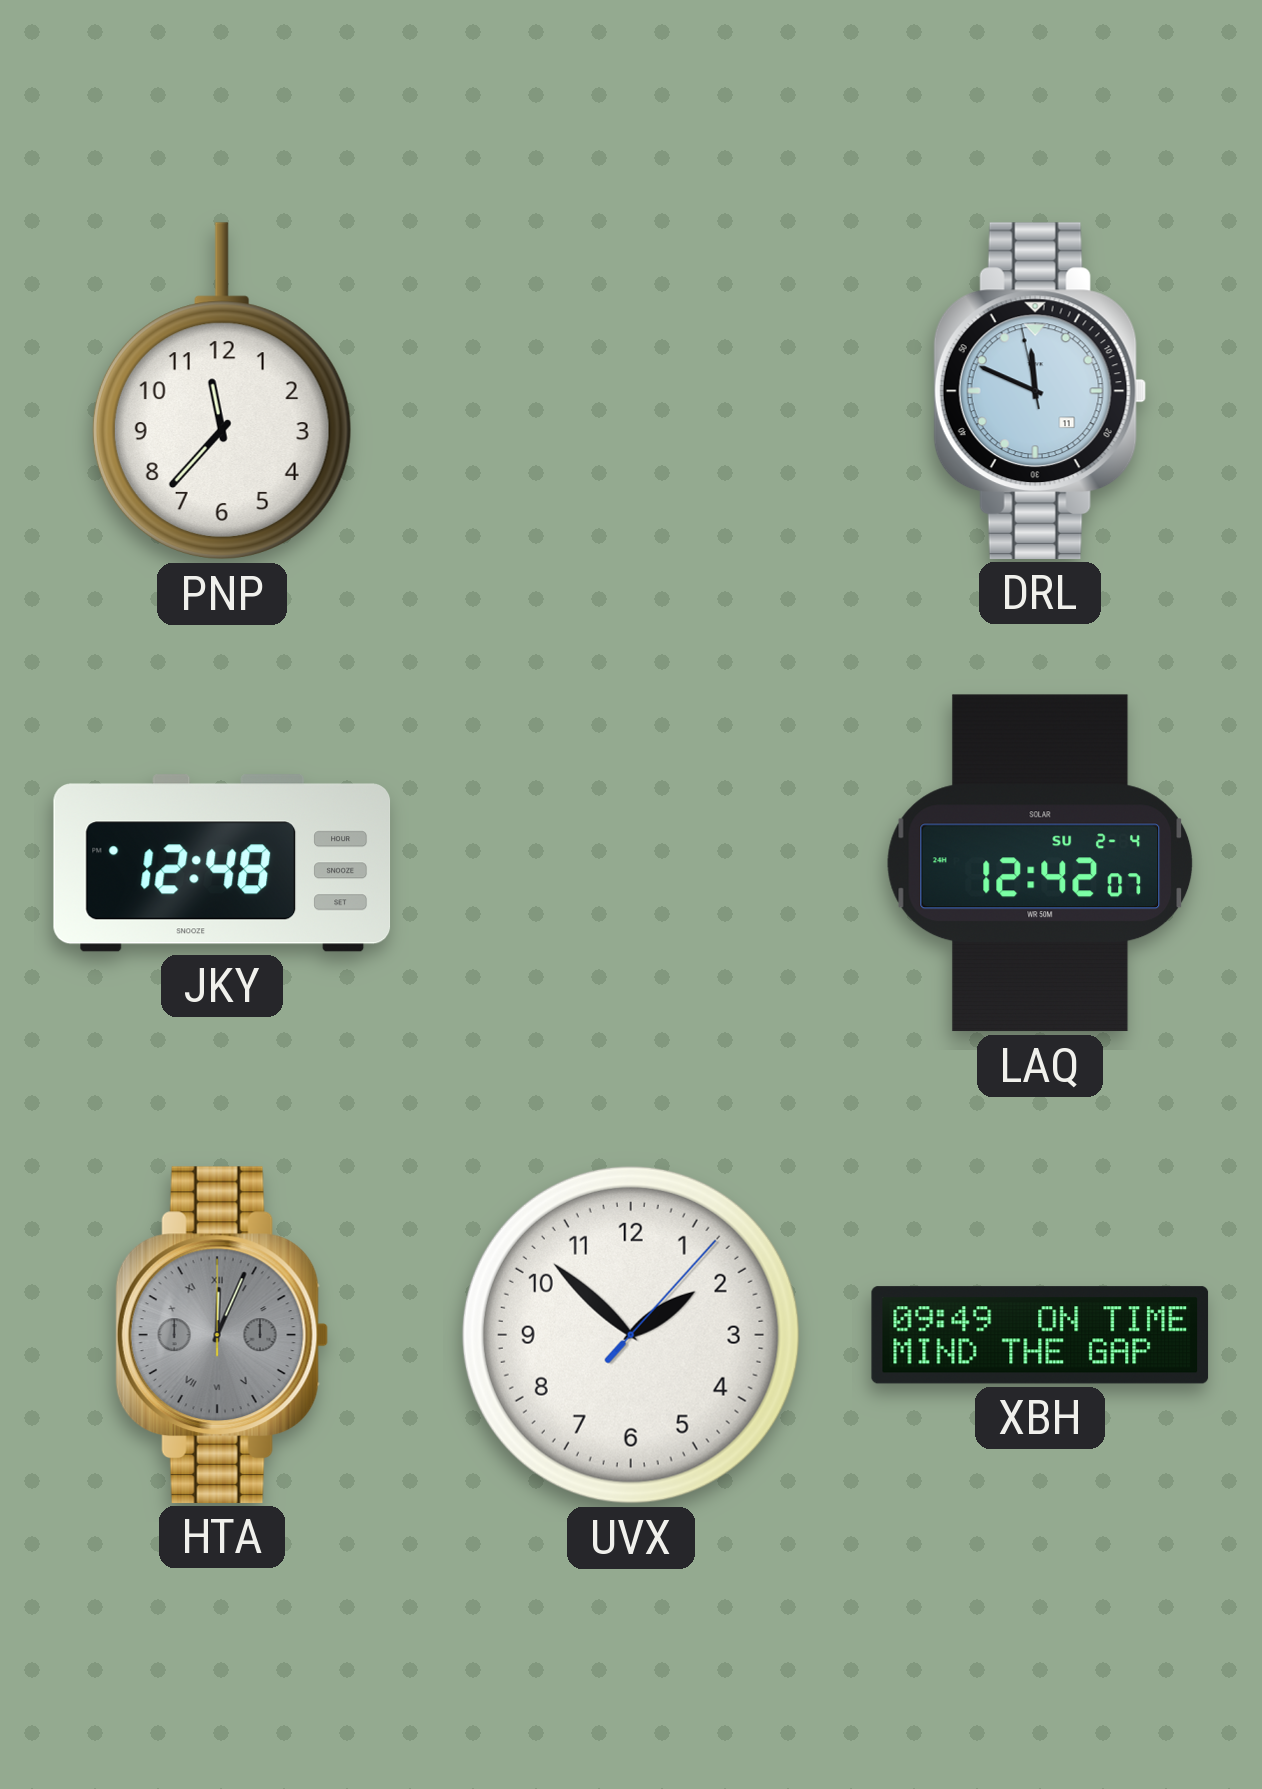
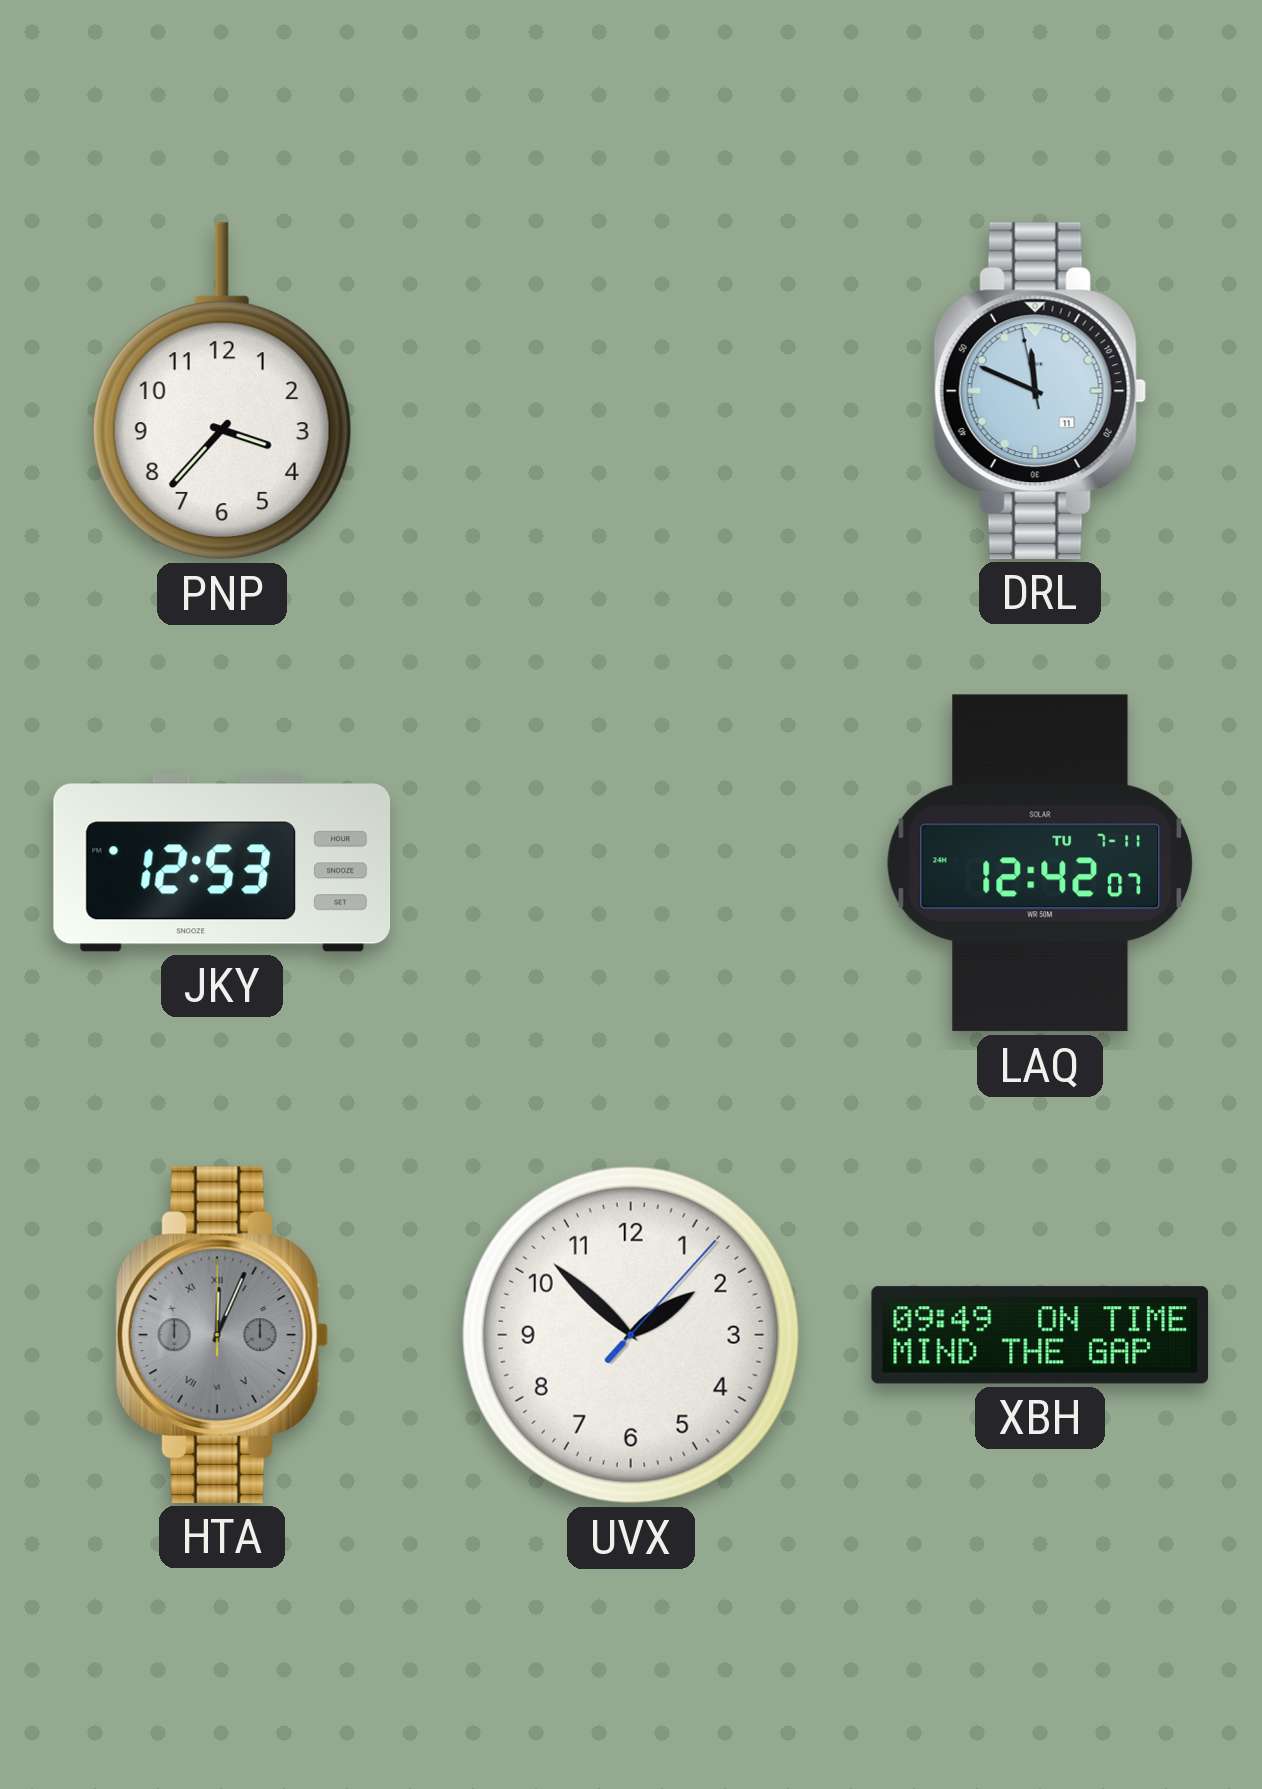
PNP: 11:37 -> 3:37
JKY: 12:48 -> 12:53
LAQ date: SU 2-4 -> TU 7-11
